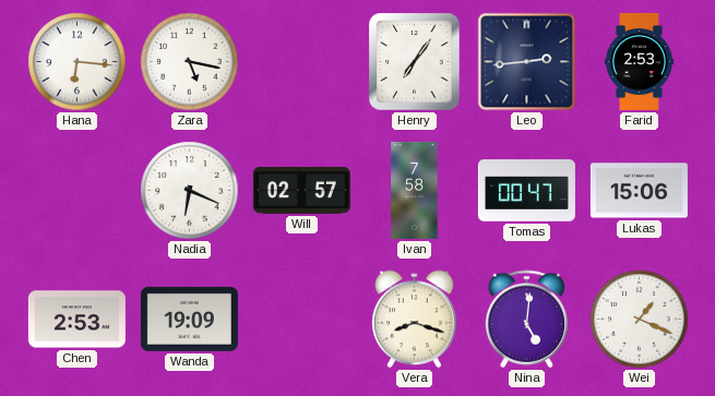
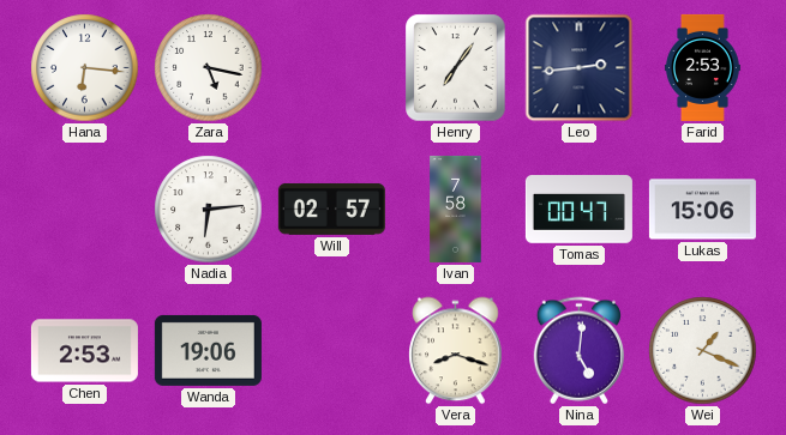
Nadia: 6:19 -> 6:14
Wanda: 19:09 -> 19:06
